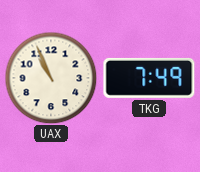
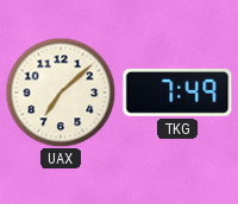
UAX: 10:56 -> 7:08
